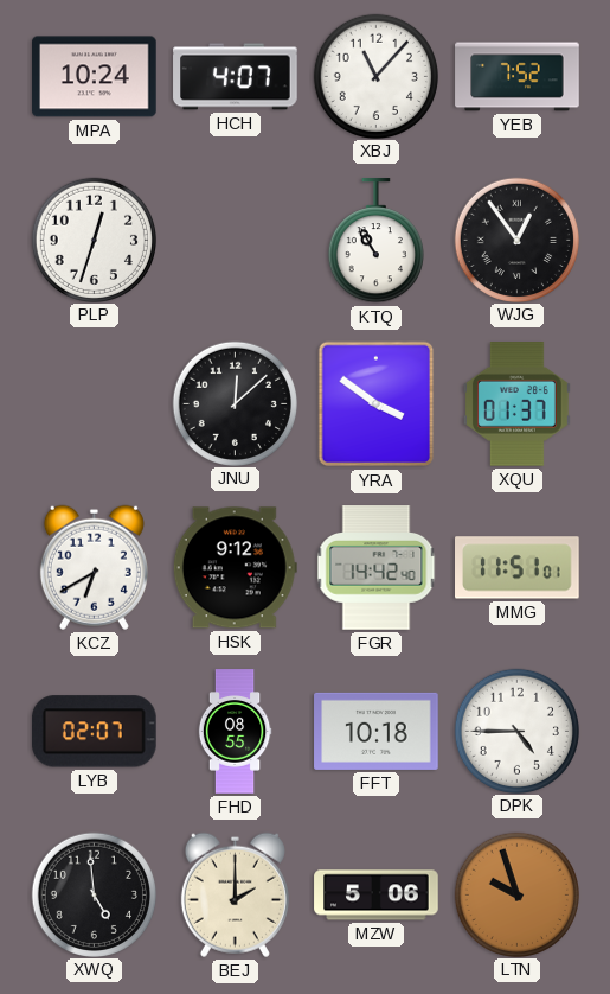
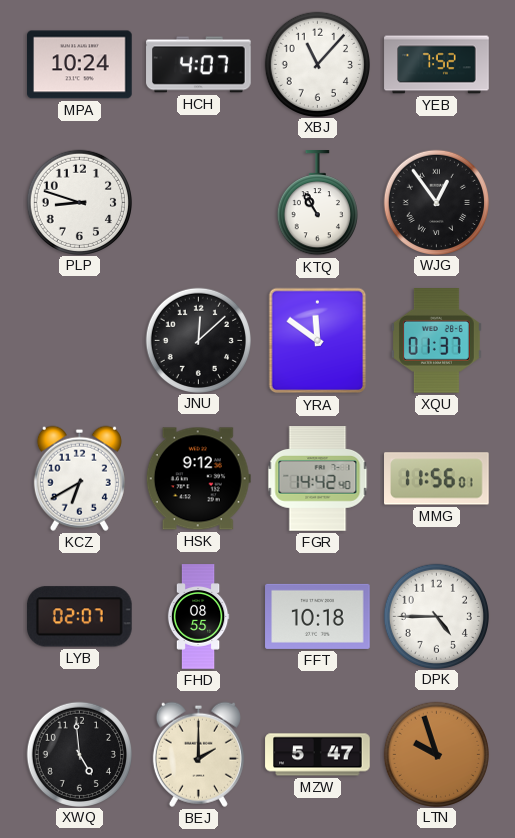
PLP: 12:33 -> 8:48
YRA: 3:51 -> 11:51
MMG: 11:51 -> 11:56
MZW: 5:06 -> 5:47
